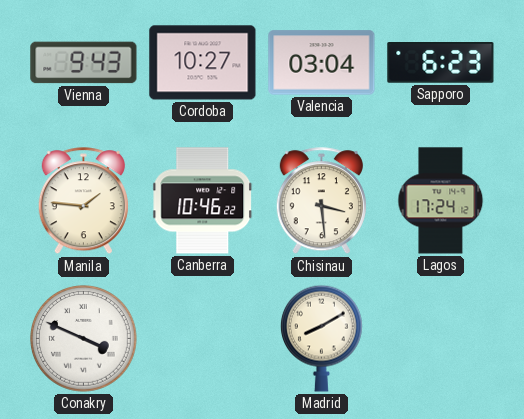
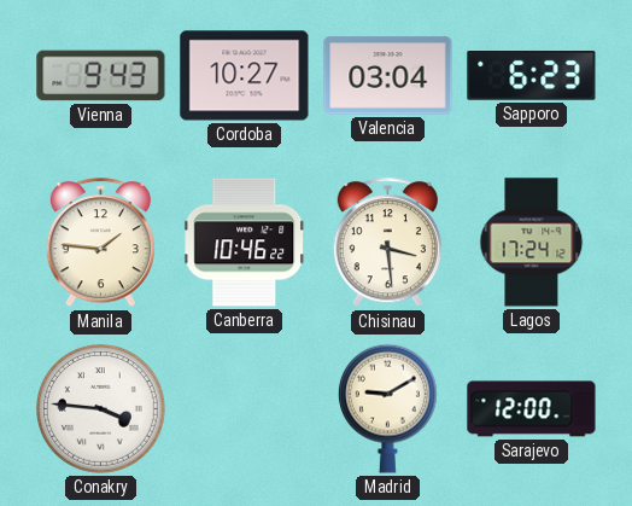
Conakry: 3:49 -> 3:46
Madrid: 8:10 -> 9:10
Sarajevo: none -> 12:00
